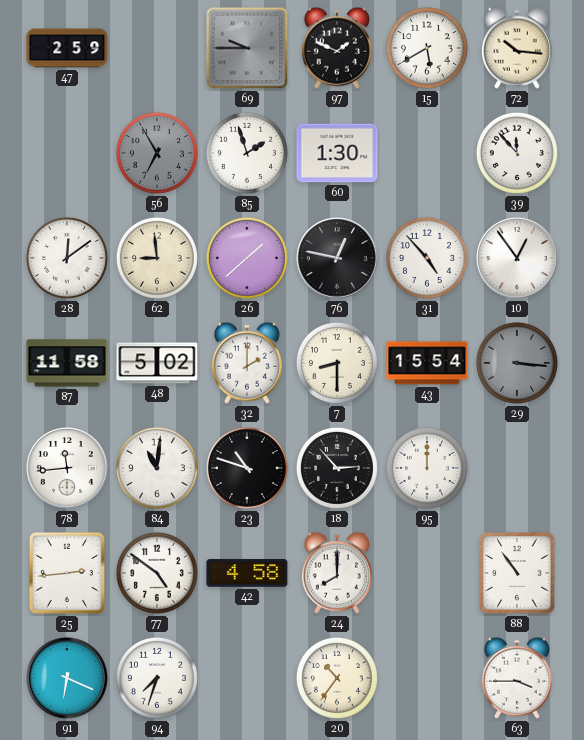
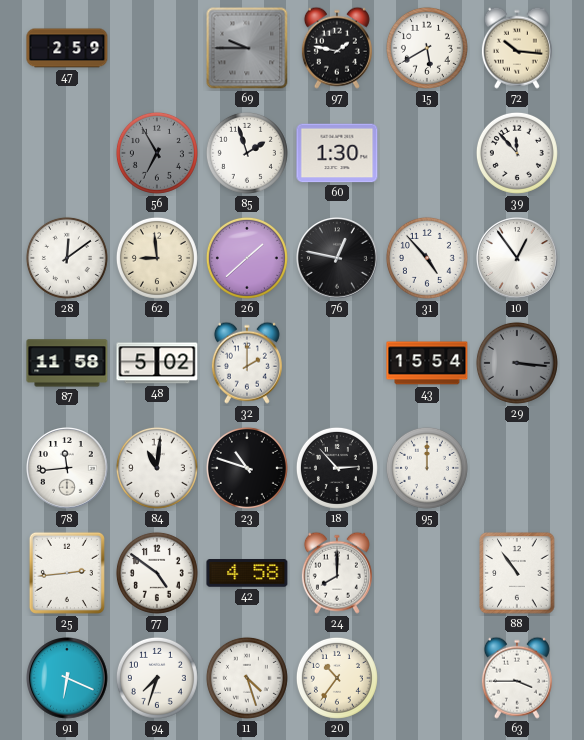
97: 1:49 -> 1:47
7: 8:30 -> none
11: none -> 4:27
